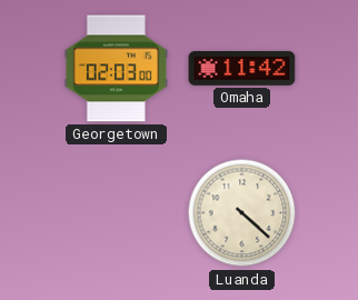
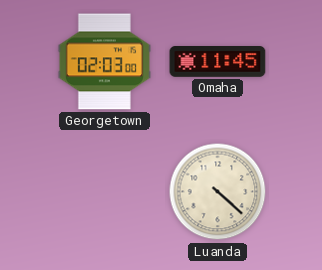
Omaha: 11:42 -> 11:45
